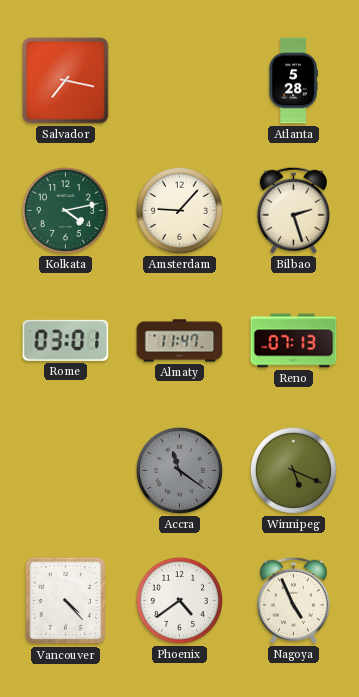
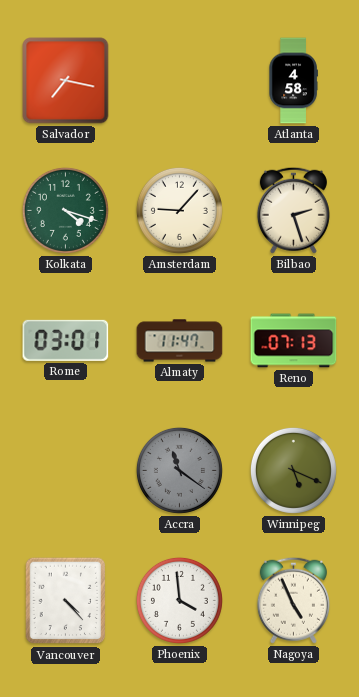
Atlanta: 5:28 -> 4:58
Kolkata: 4:13 -> 4:18
Phoenix: 4:39 -> 3:59
